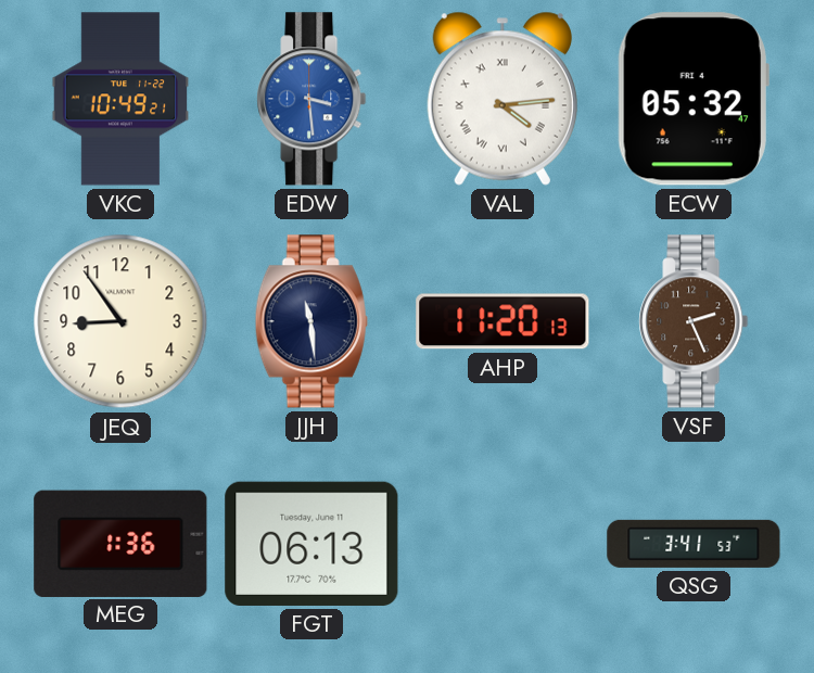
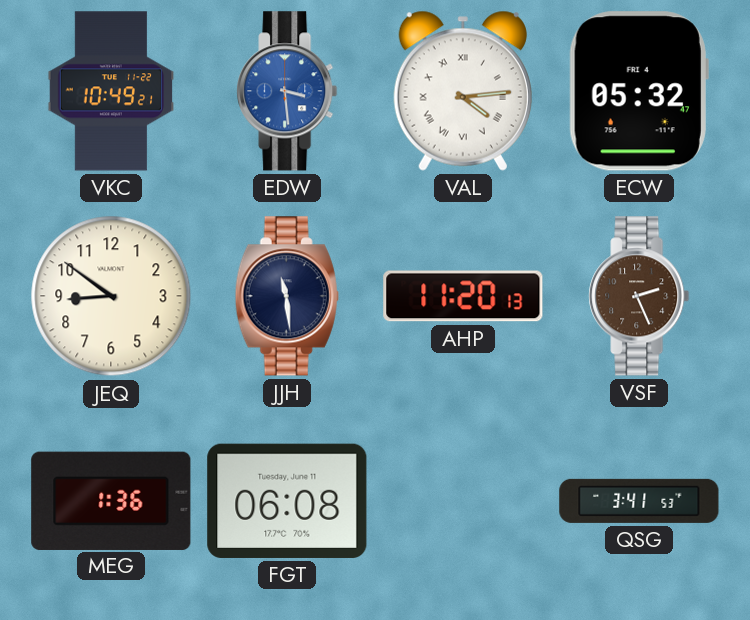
JEQ: 8:54 -> 8:51
FGT: 06:13 -> 06:08
